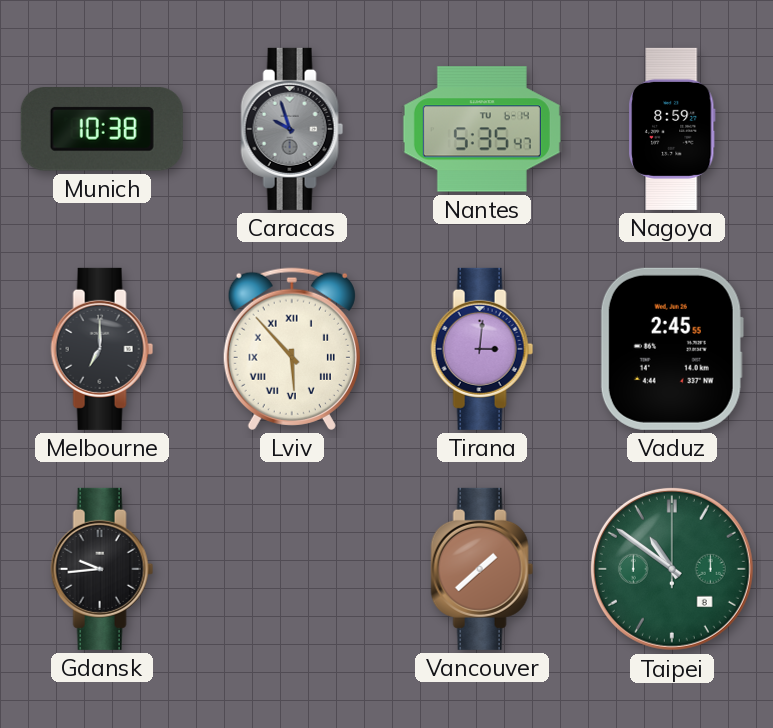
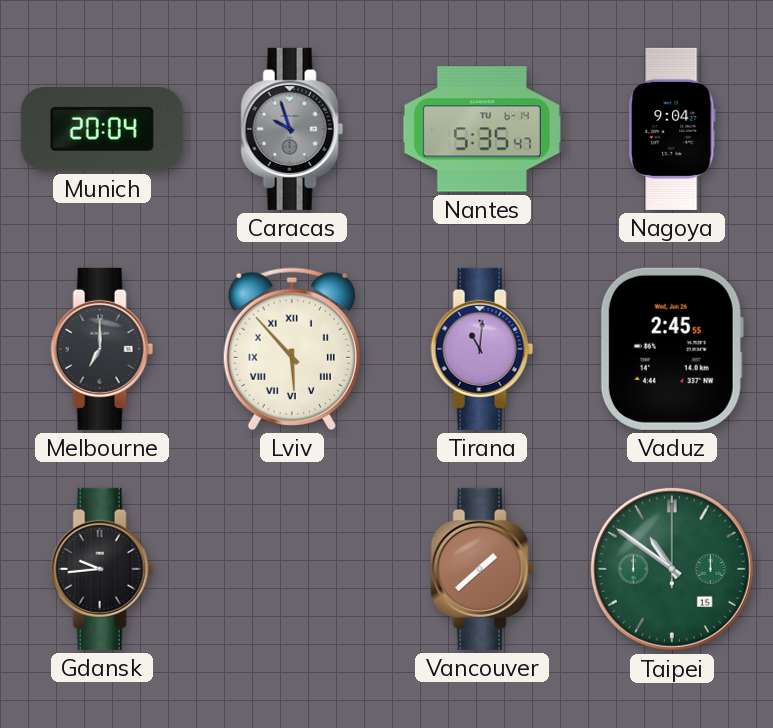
Munich: 10:38 -> 20:04
Nagoya: 8:59 -> 9:04
Tirana: 3:01 -> 11:01
Taipei date: 8 -> 15
